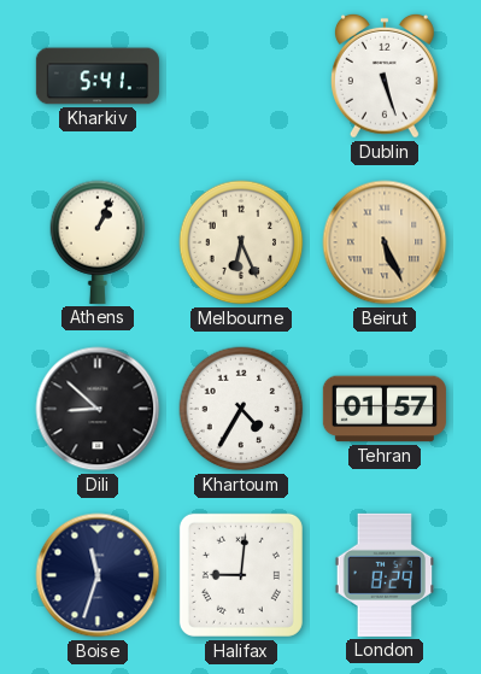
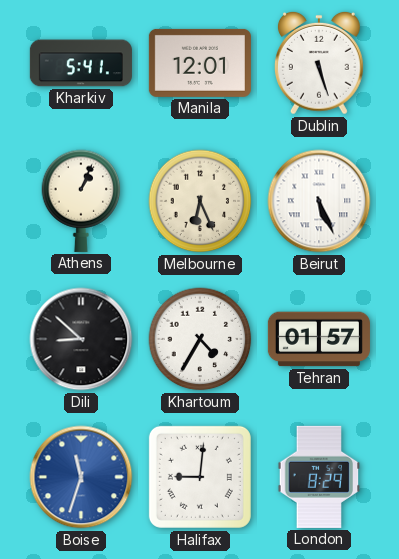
Manila: none -> 12:01
Beirut dial: champagne -> white
Boise dial: navy -> blue
